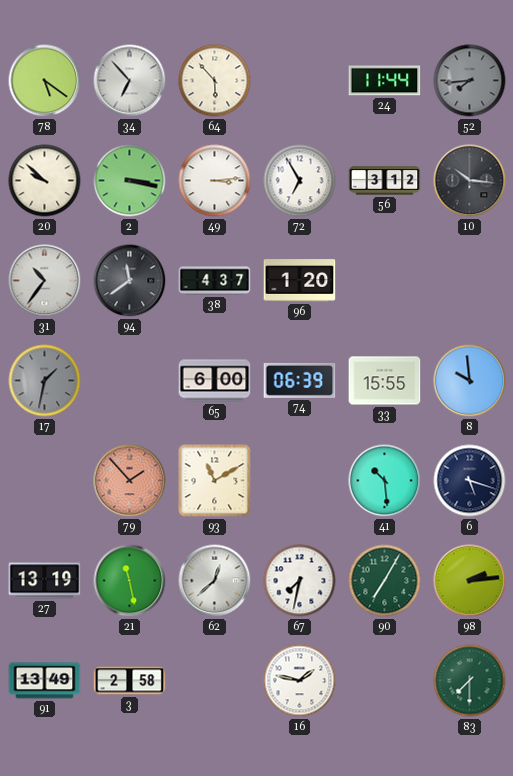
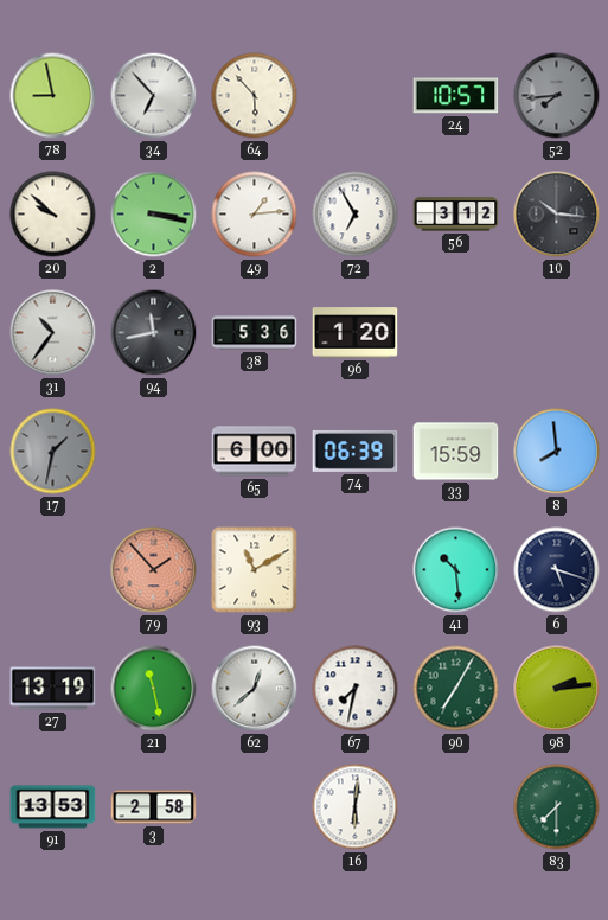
78: 5:21 -> 8:58
24: 11:44 -> 10:57
49: 3:14 -> 1:14
94: 11:39 -> 11:43
38: 4:37 -> 5:36
33: 15:55 -> 15:59
8: 9:59 -> 7:59
91: 13:49 -> 13:53
16: 1:47 -> 6:01
